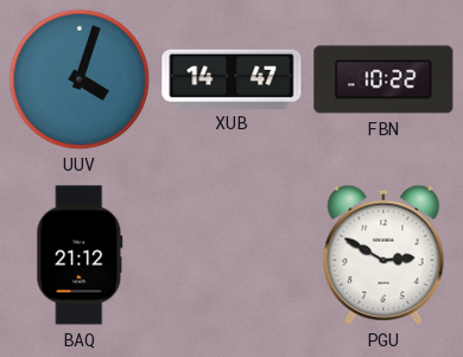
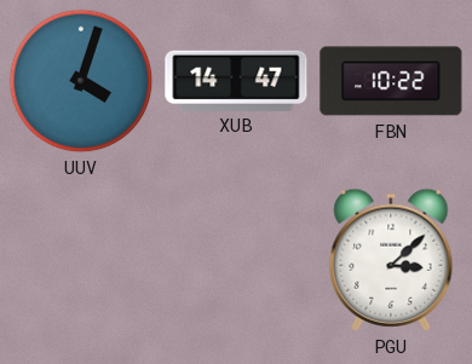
BAQ: 21:12 -> none
PGU: 2:50 -> 3:08
